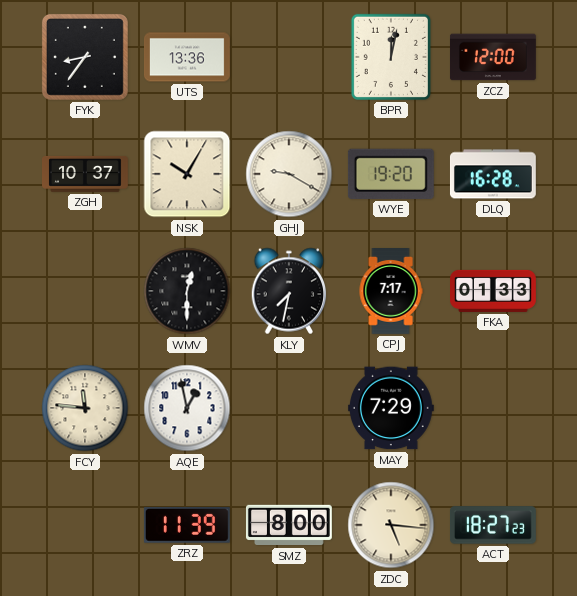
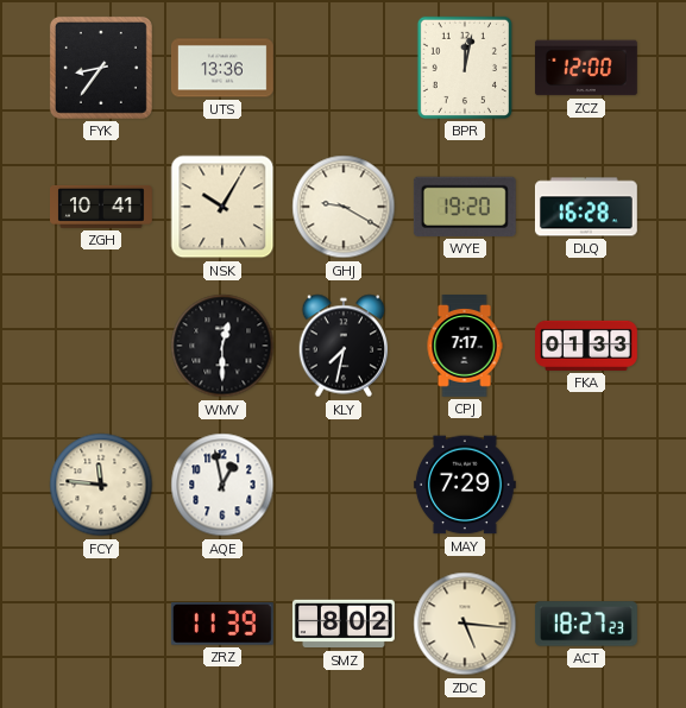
ZGH: 10:37 -> 10:41
SMZ: 8:00 -> 8:02
